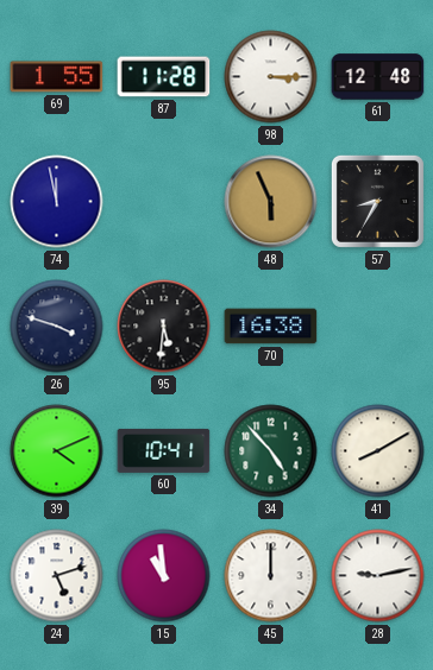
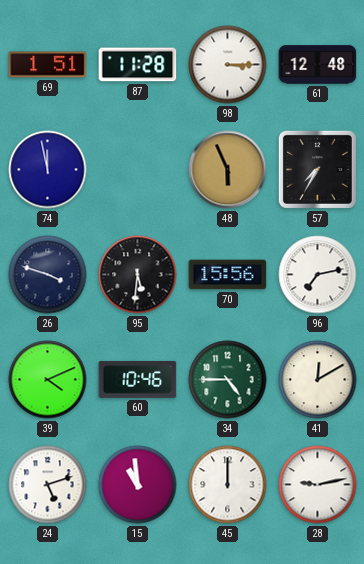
69: 1:55 -> 1:51
57: 8:35 -> 7:35
70: 16:38 -> 15:56
96: none -> 7:13
60: 10:41 -> 10:46
34: 4:53 -> 4:45
41: 8:10 -> 12:10
